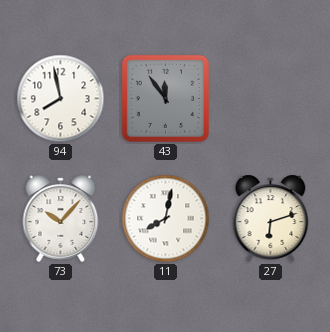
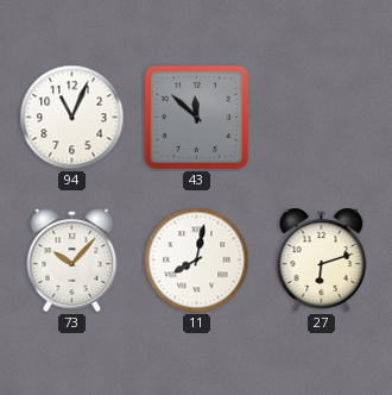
94: 7:58 -> 11:04
43: 11:54 -> 11:52
